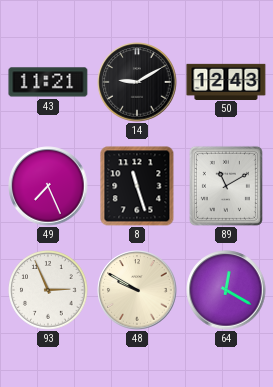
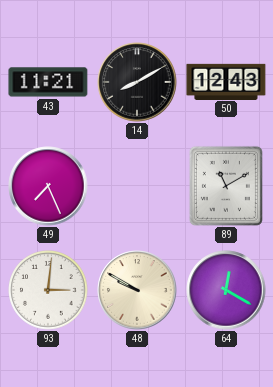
14: 9:10 -> 8:10
8: 11:27 -> none
93: 2:56 -> 3:01
